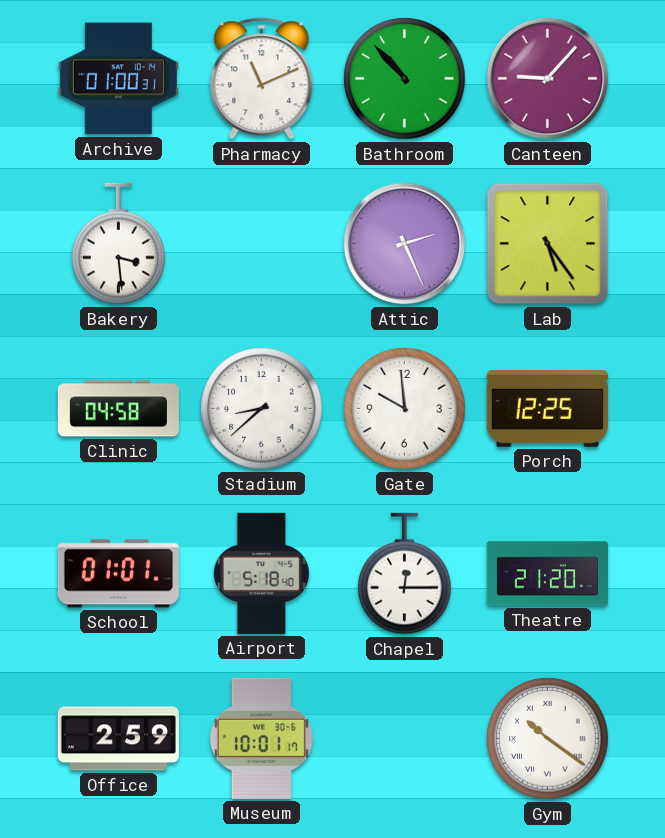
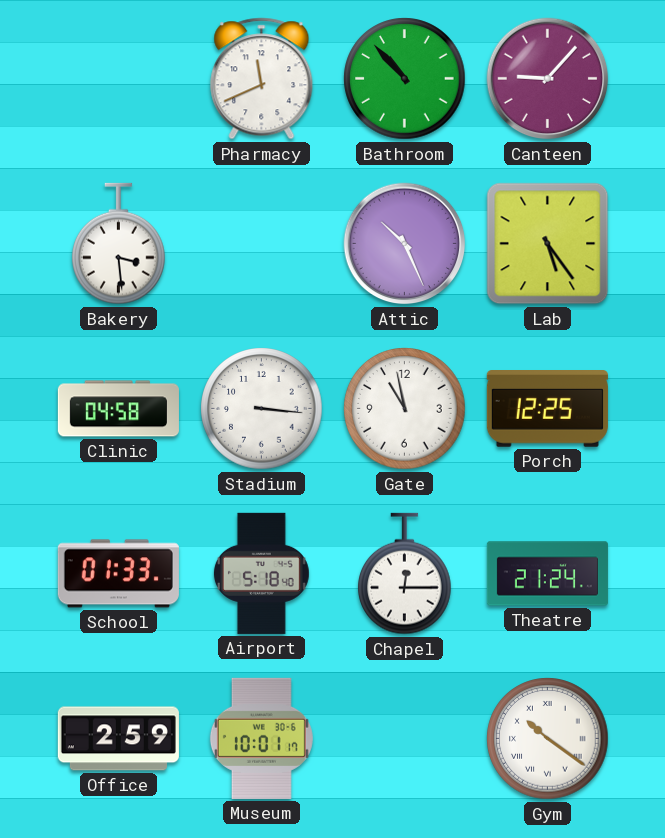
Archive: 01:00 -> none
Pharmacy: 11:11 -> 11:41
Attic: 2:26 -> 10:26
Stadium: 8:38 -> 3:16
Gate: 9:59 -> 10:58
School: 01:01 -> 01:33
Theatre: 21:20 -> 21:24
